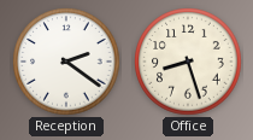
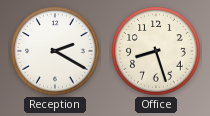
Reception: 2:21 -> 2:20
